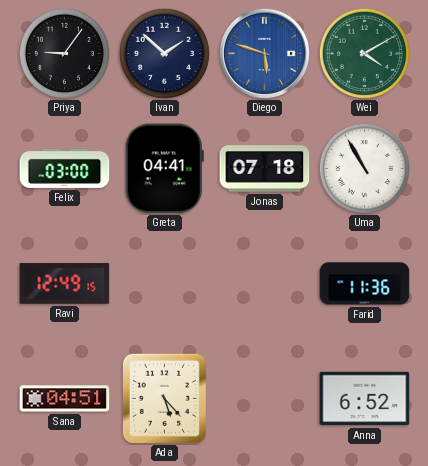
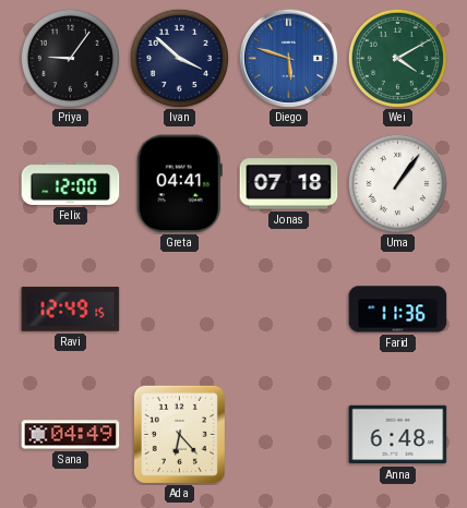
Ivan: 1:52 -> 3:52
Felix: 03:00 -> 12:00
Uma: 10:55 -> 1:06
Sana: 04:51 -> 04:49
Ada: 5:23 -> 6:23
Anna: 6:52 -> 6:48
